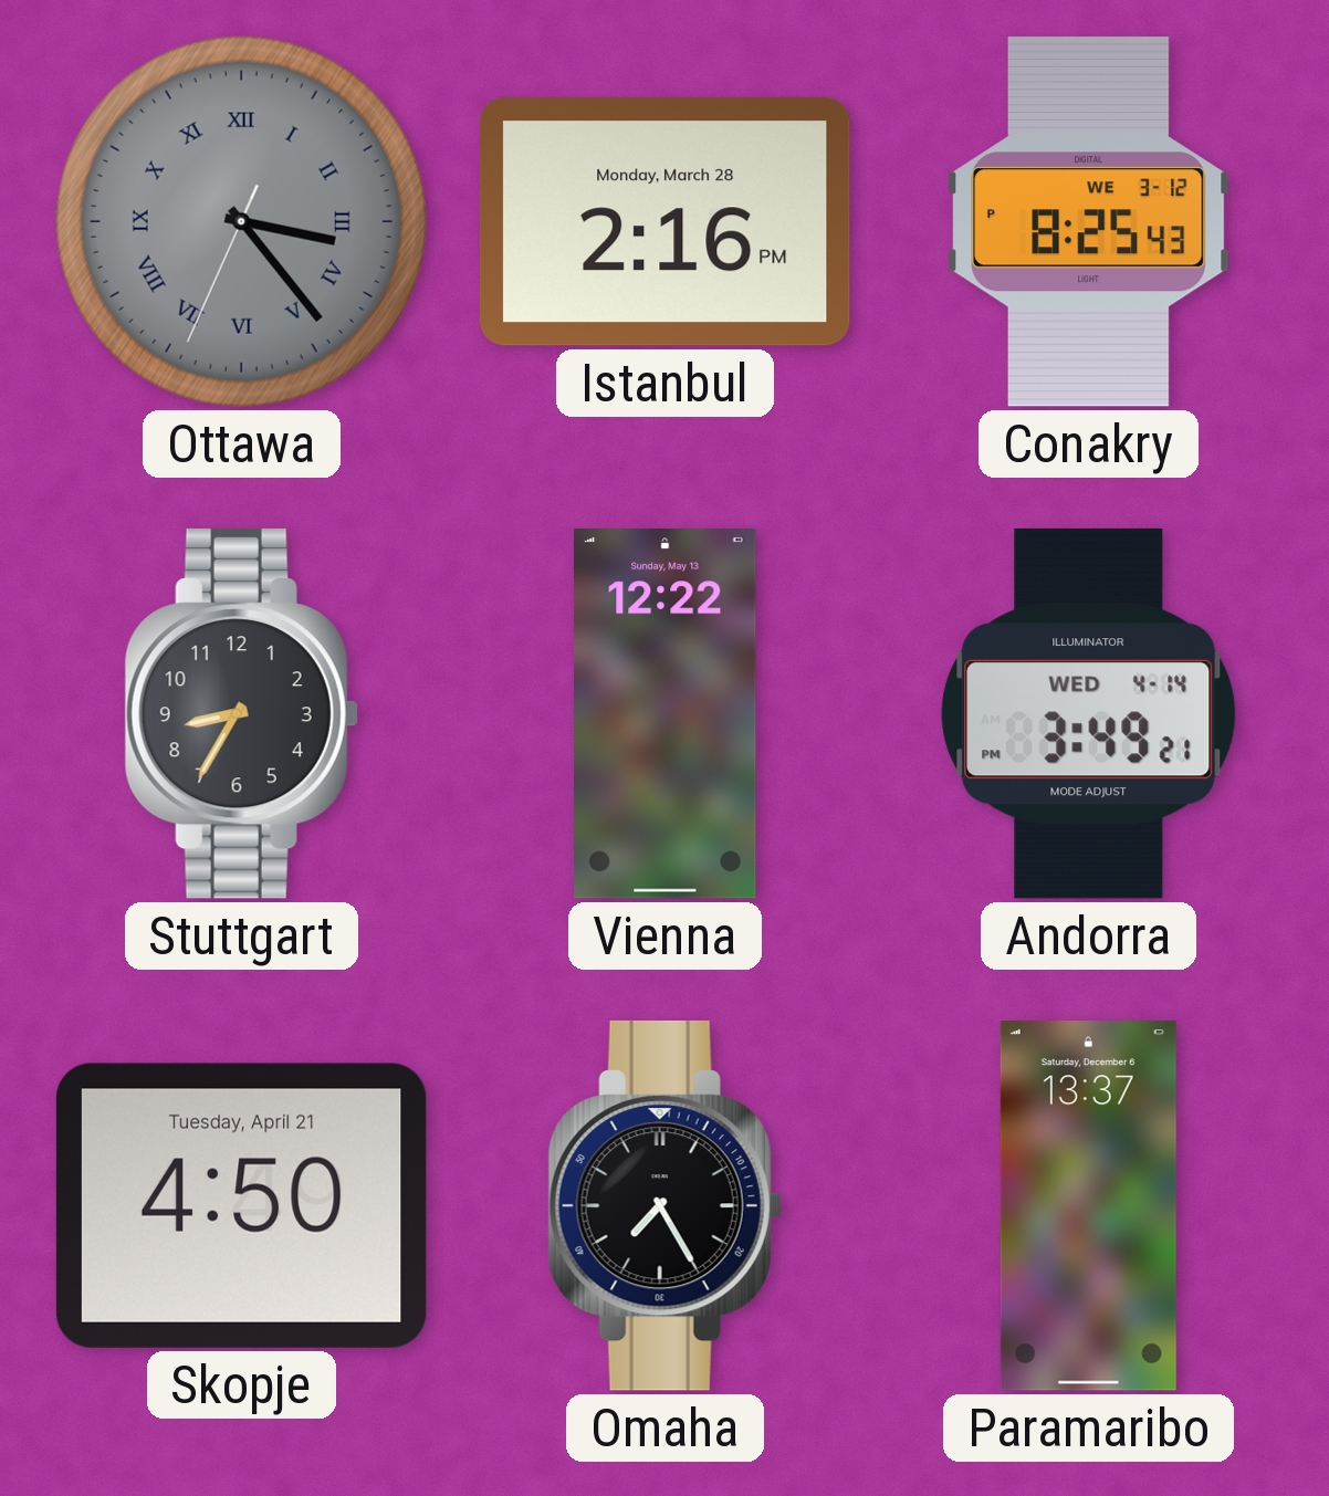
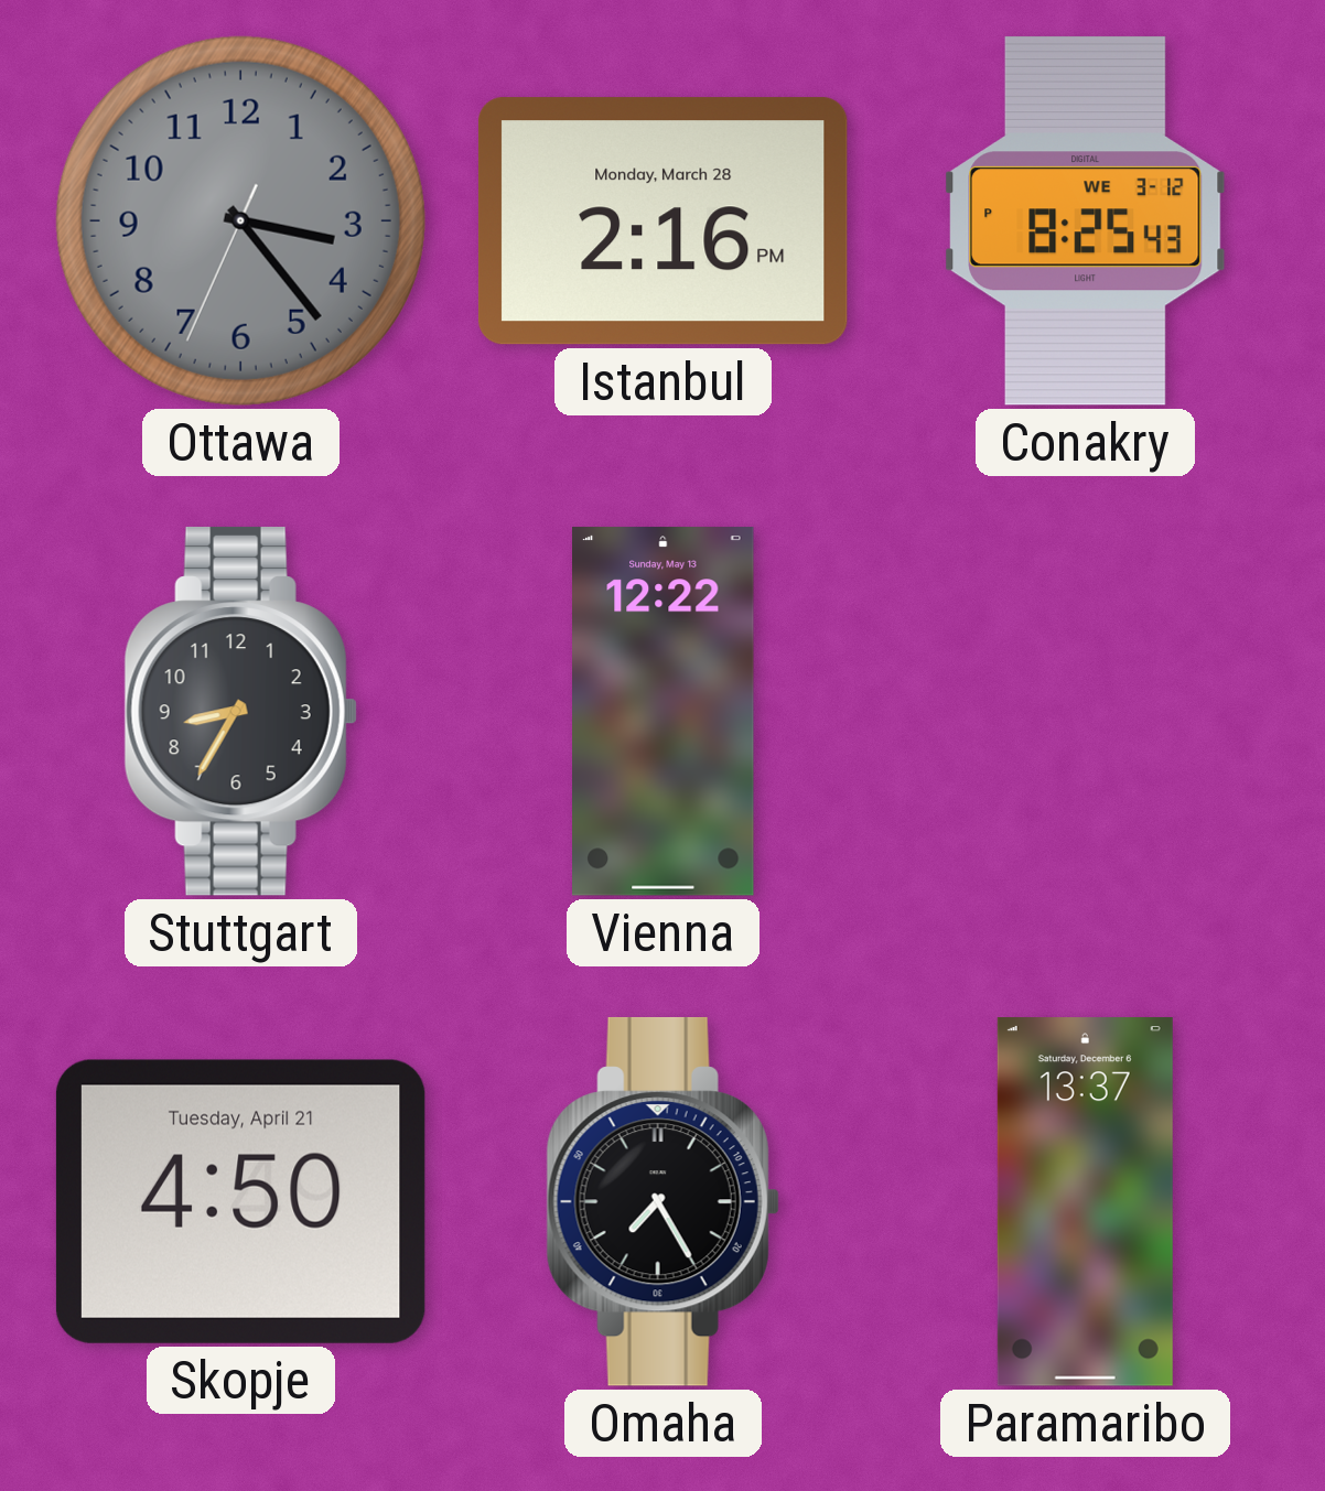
Ottawa numerals: Roman -> Arabic
Andorra: 3:49 -> none
